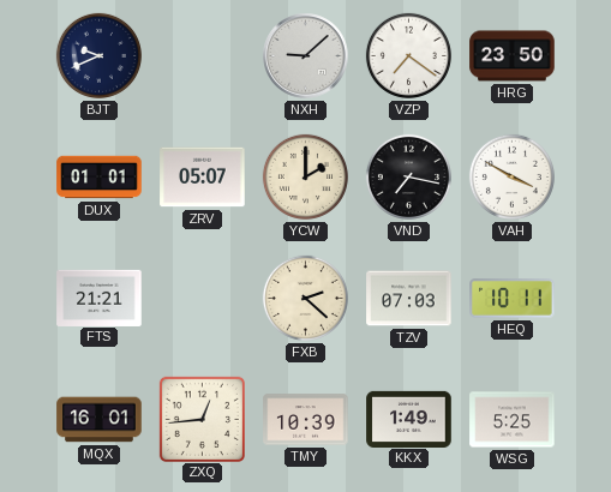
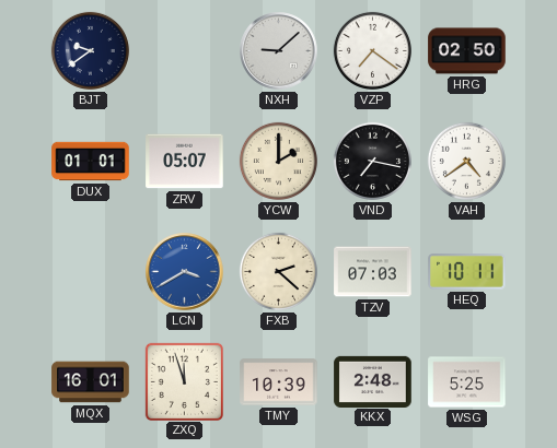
BJT: 9:41 -> 9:39
HRG: 23:50 -> 02:50
VAH: 3:50 -> 4:39
FTS: 21:21 -> none
LCN: none -> 3:40
ZXQ: 12:44 -> 11:57
KKX: 1:49 -> 2:48
